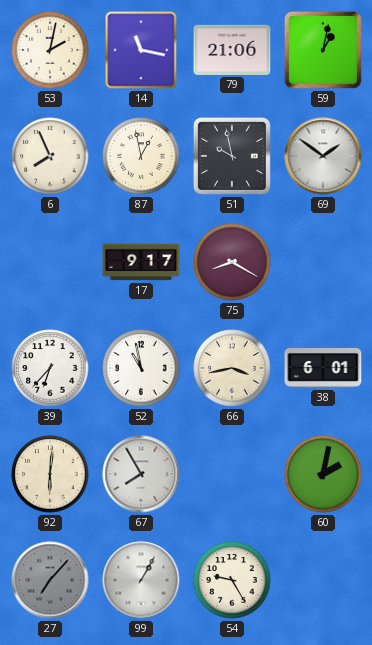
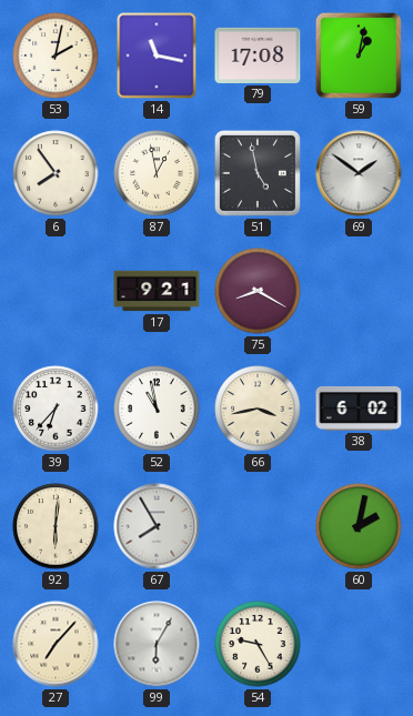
79: 21:06 -> 17:08
6: 7:56 -> 7:54
51: 9:58 -> 4:58
17: 9:17 -> 9:21
38: 6:01 -> 6:02
27 dial: grey -> cream
99: 1:05 -> 6:05
